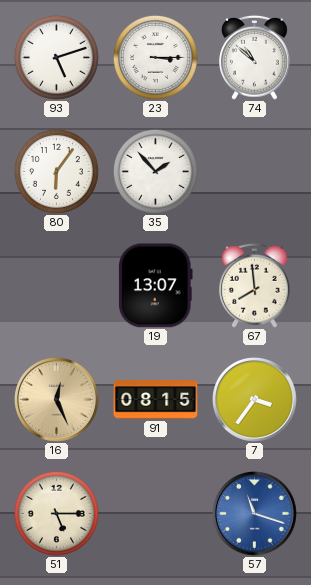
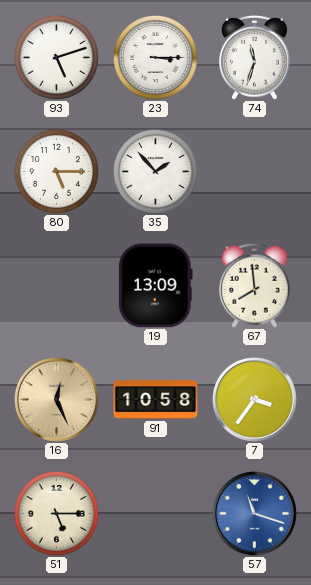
74: 10:52 -> 11:33
80: 6:06 -> 5:15
19: 13:07 -> 13:09
91: 08:15 -> 10:58
